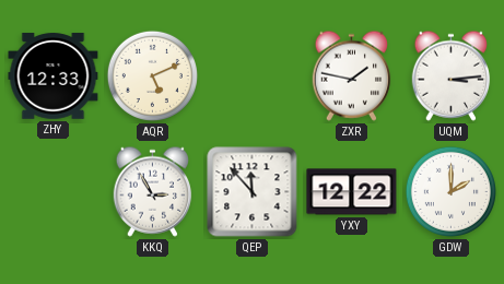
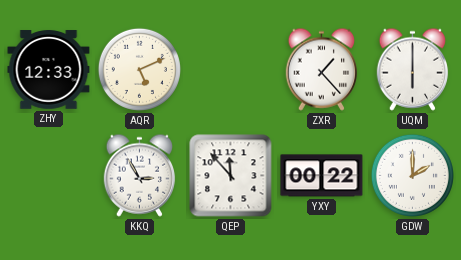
ZXR: 1:47 -> 1:23
UQM: 3:14 -> 6:00
YXY: 12:22 -> 00:22
